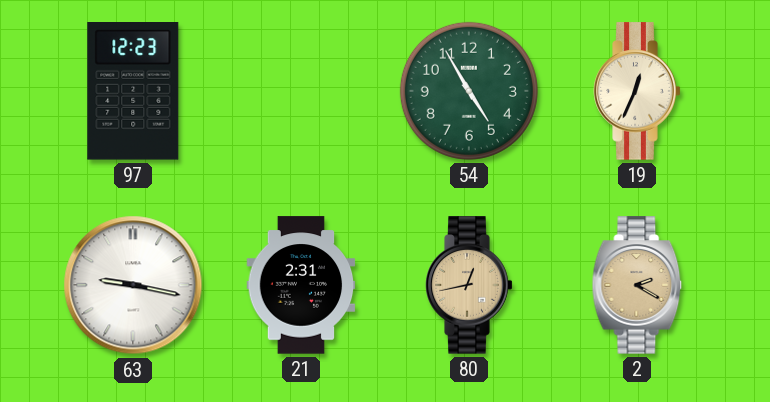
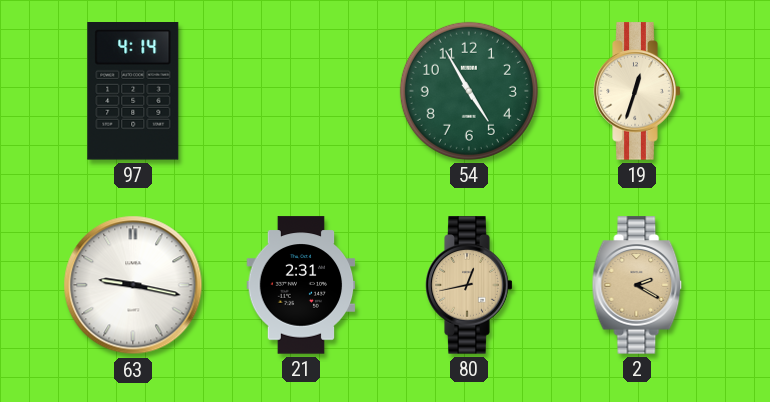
97: 12:23 -> 4:14
19: 12:34 -> 12:33
